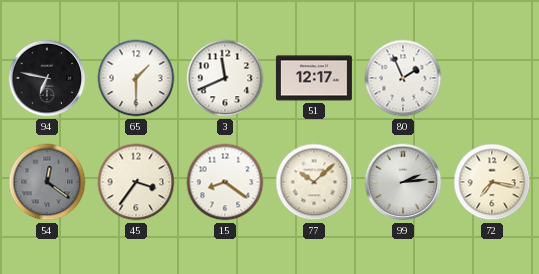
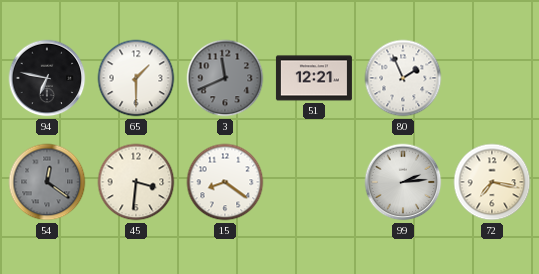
3 dial: white -> grey
51: 12:17 -> 12:21
45: 3:36 -> 3:31
77: 10:08 -> none
